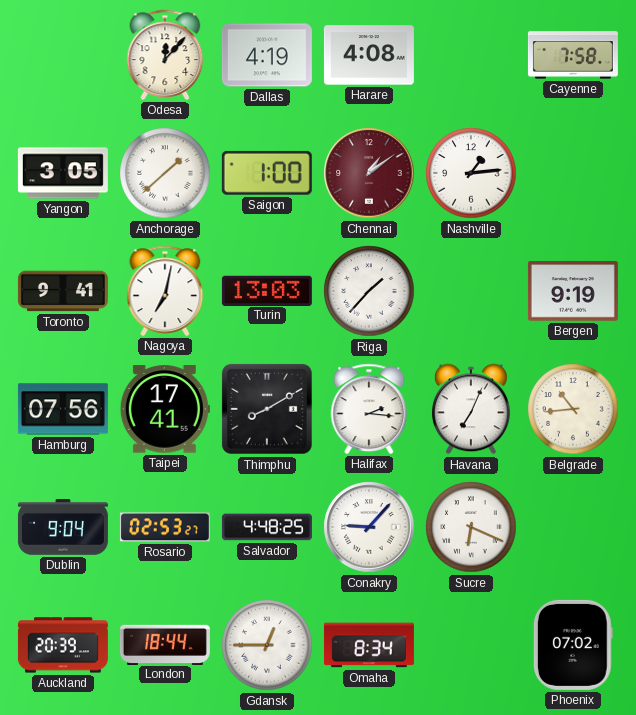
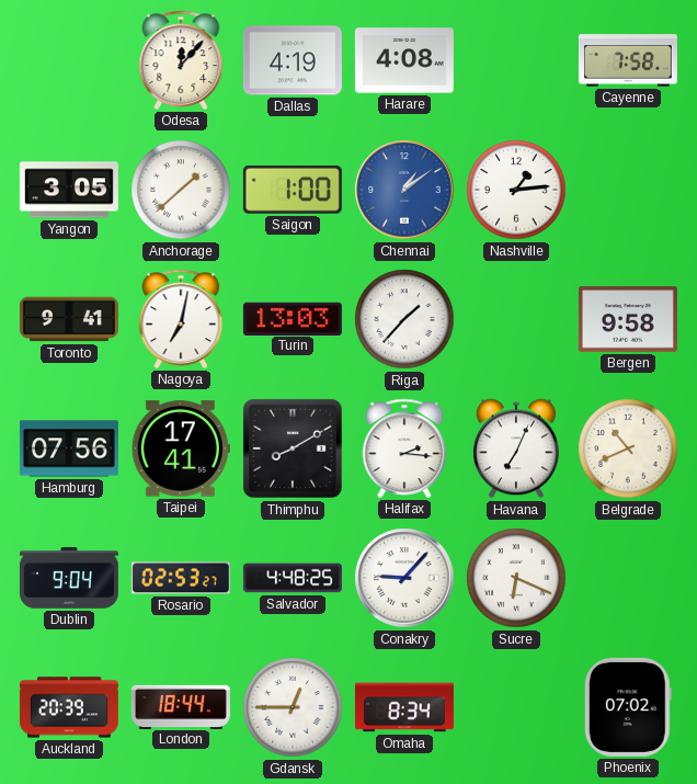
Chennai dial: burgundy -> blue
Bergen: 9:19 -> 9:58
Belgrade: 10:44 -> 10:41
